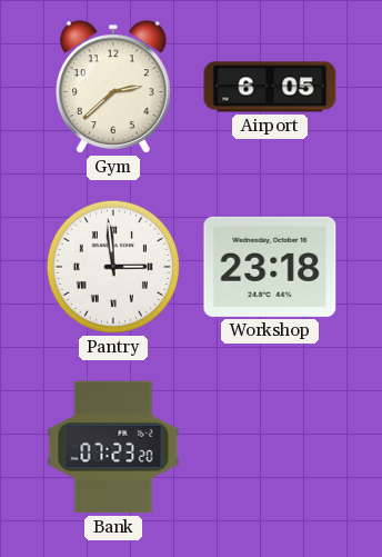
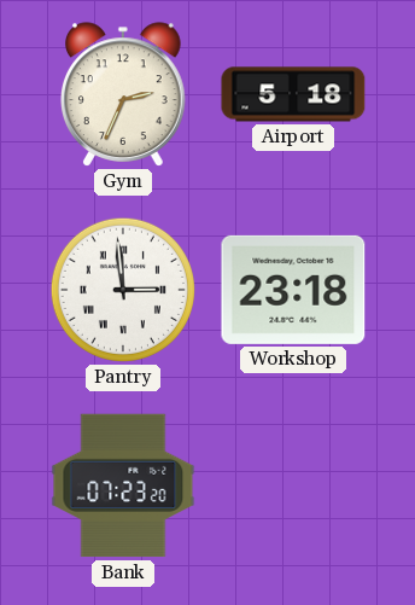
Gym: 2:38 -> 2:34
Airport: 6:05 -> 5:18
